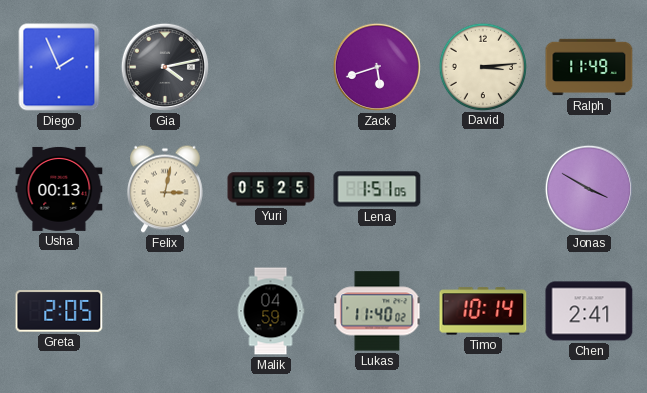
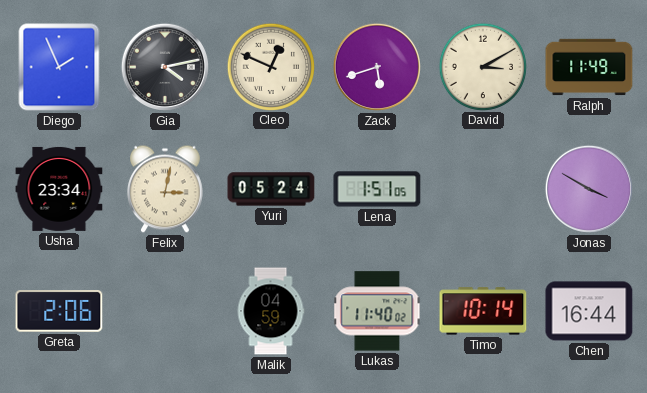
Cleo: none -> 12:49
David: 3:14 -> 3:10
Usha: 00:13 -> 23:34
Yuri: 05:25 -> 05:24
Greta: 2:05 -> 2:06
Chen: 2:41 -> 16:44
